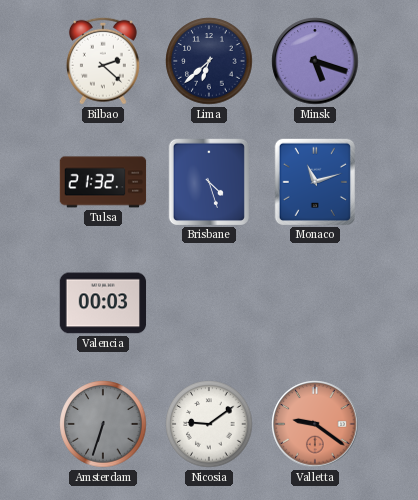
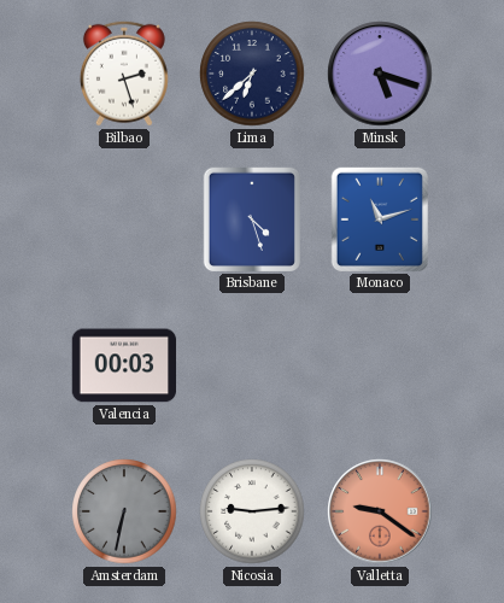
Bilbao: 2:22 -> 2:27
Tulsa: 21:32 -> none
Amsterdam: 6:33 -> 6:32
Nicosia: 9:09 -> 9:14
